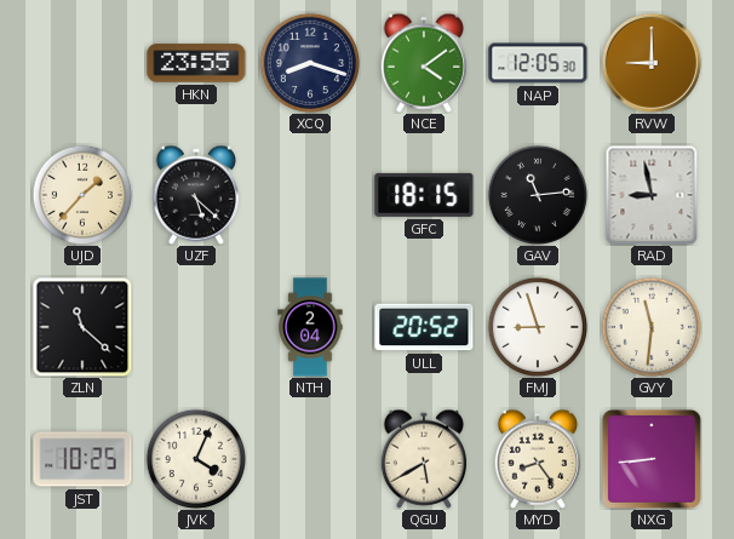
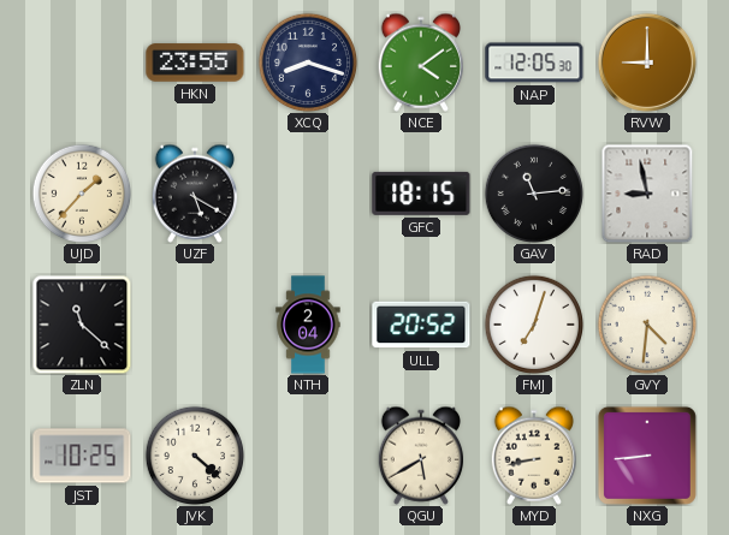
UZF: 5:22 -> 5:20
FMJ: 8:57 -> 7:03
GVY: 11:31 -> 4:31
JVK: 4:04 -> 4:22
MYD: 8:24 -> 8:43
